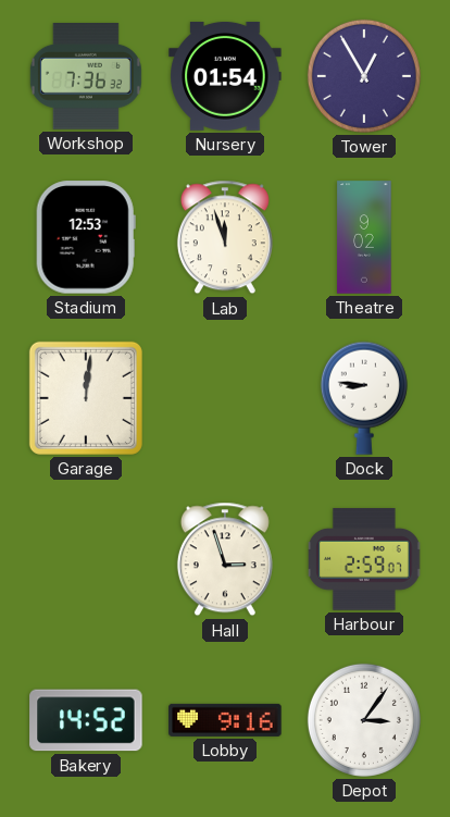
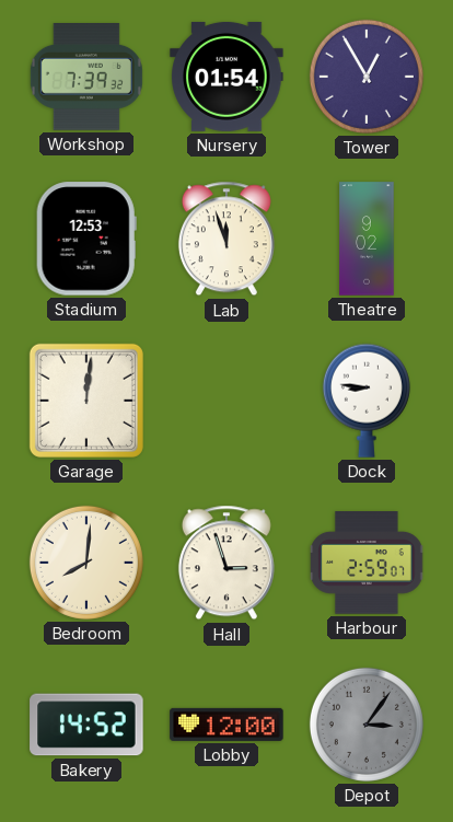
Workshop: 7:36 -> 7:39
Bedroom: none -> 8:01
Lobby: 9:16 -> 12:00
Depot dial: white -> grey
